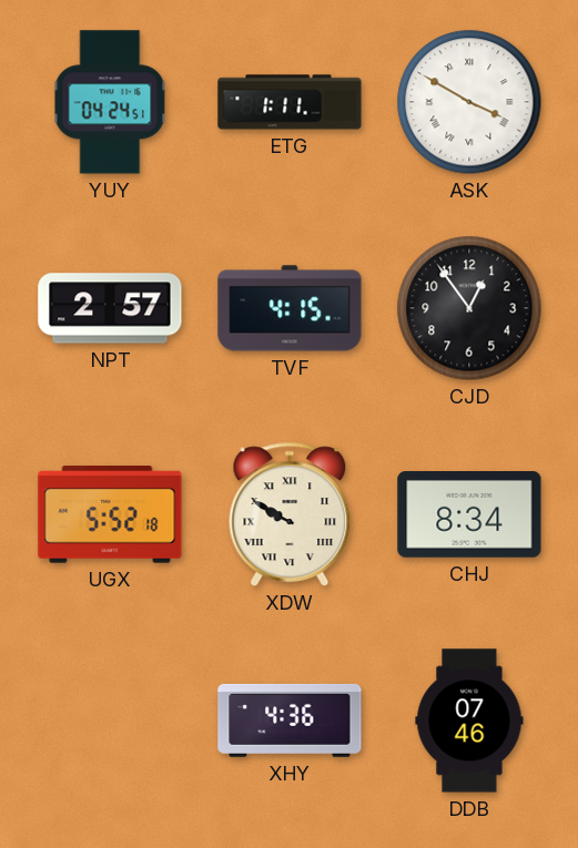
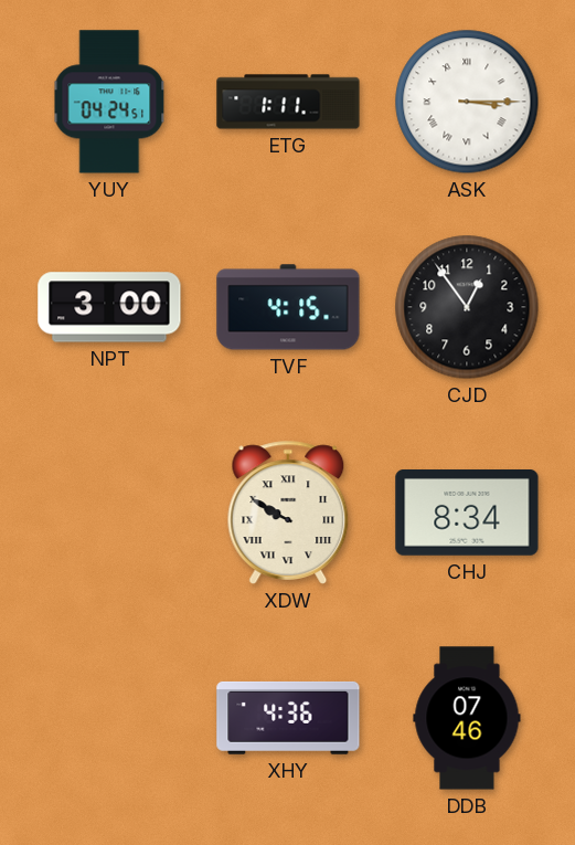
ASK: 3:50 -> 3:15
NPT: 2:57 -> 3:00
UGX: 5:52 -> none
